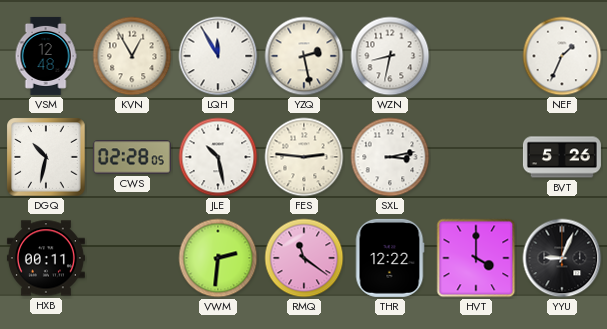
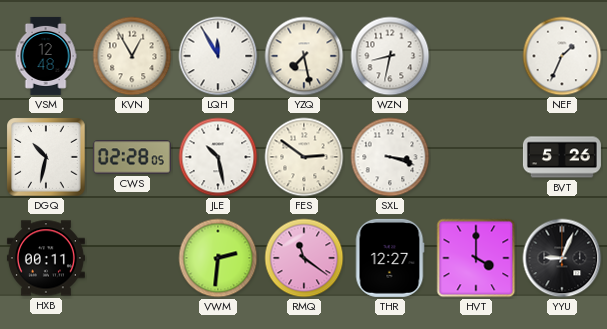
YZQ: 2:28 -> 7:28
FES: 2:46 -> 2:51
SXL: 3:13 -> 3:18
THR: 12:22 -> 12:27
